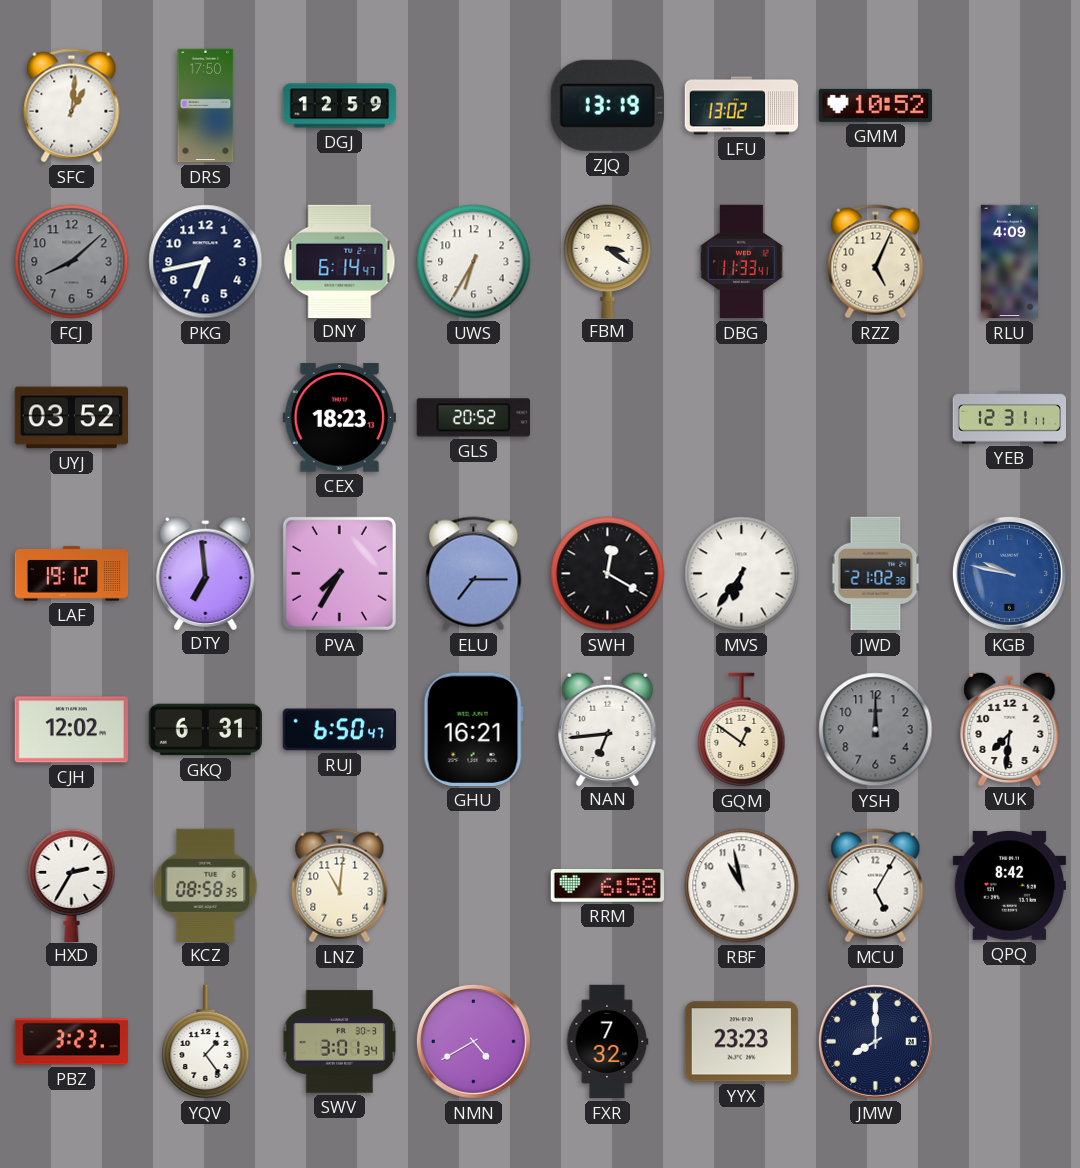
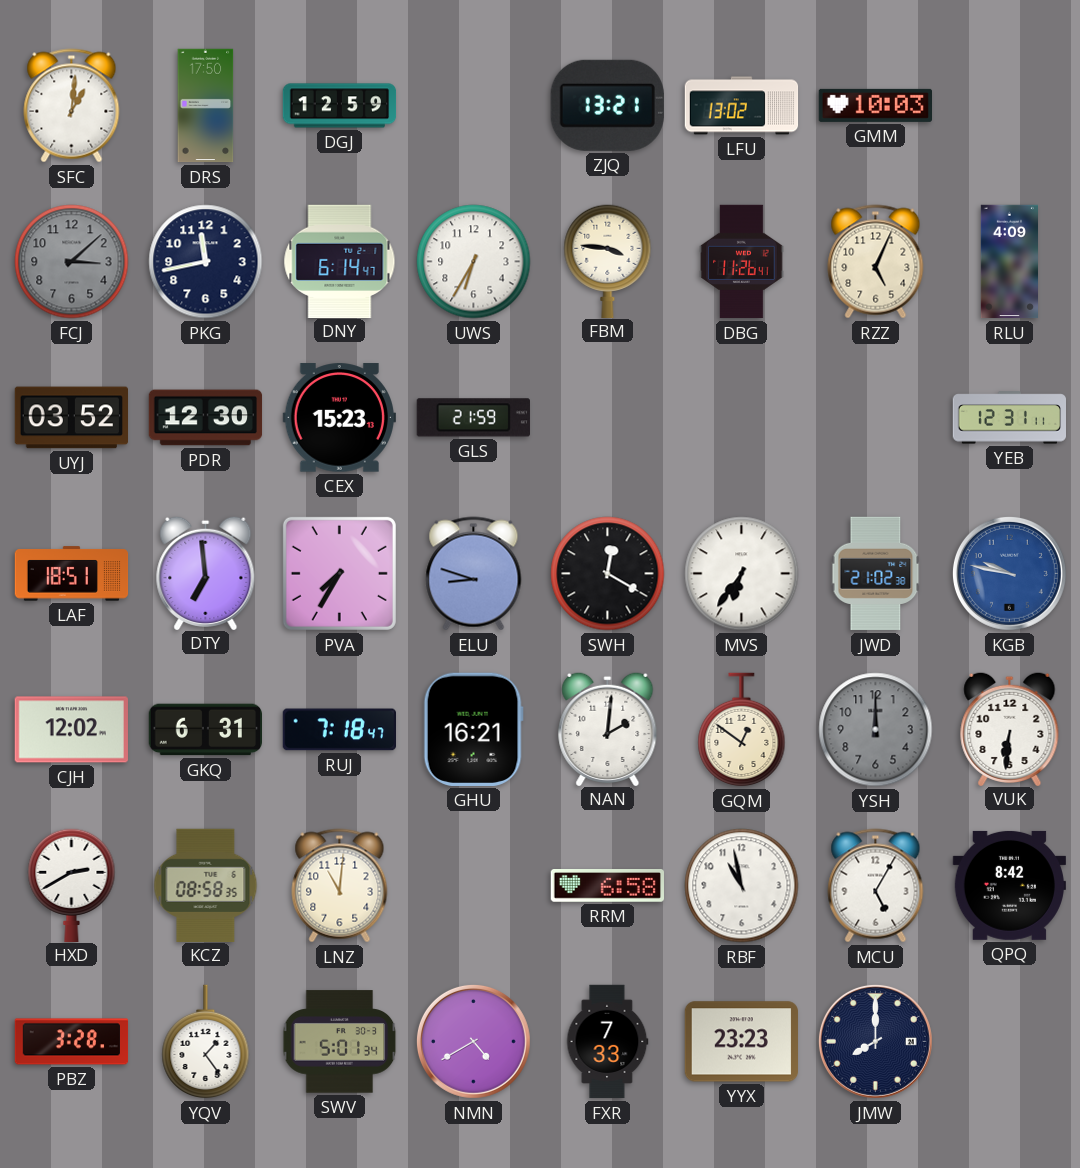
ZJQ: 13:19 -> 13:21
GMM: 10:52 -> 10:03
FCJ: 8:08 -> 3:08
PKG: 6:43 -> 11:43
FBM: 3:21 -> 3:46
DBG: 11:33 -> 11:26
PDR: none -> 12:30
CEX: 18:23 -> 15:23
GLS: 20:52 -> 21:59
LAF: 19:12 -> 18:51
ELU: 7:15 -> 8:48
RUJ: 6:50 -> 7:18
NAN: 6:44 -> 2:01
VUK: 7:31 -> 6:31
HXD: 2:35 -> 2:40
PBZ: 3:23 -> 3:28
SWV: 3:01 -> 5:01
FXR: 7:32 -> 7:33
